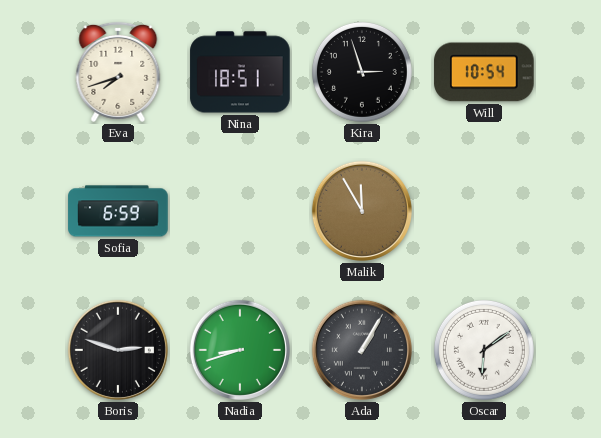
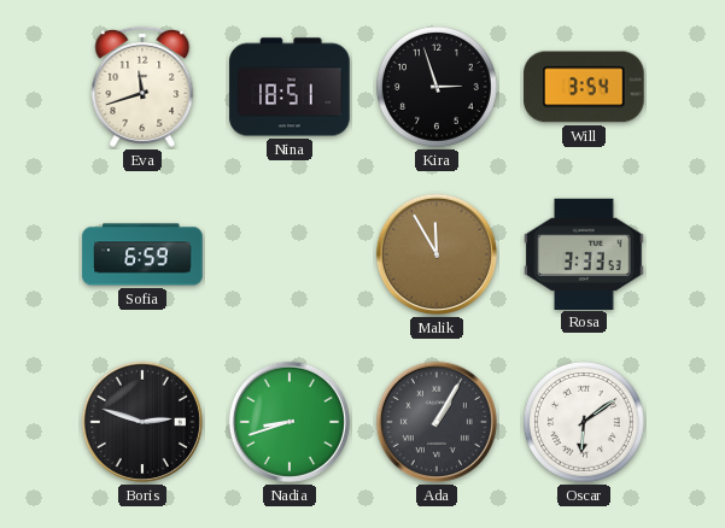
Eva: 7:42 -> 11:42
Will: 10:54 -> 3:54
Rosa: none -> 3:33
